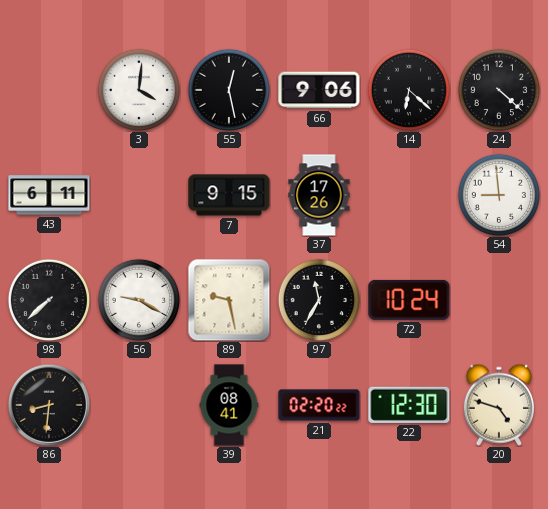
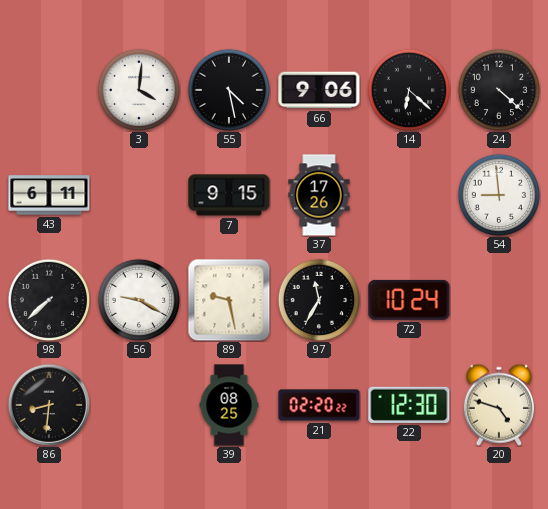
55: 12:28 -> 4:28
39: 08:41 -> 08:25
